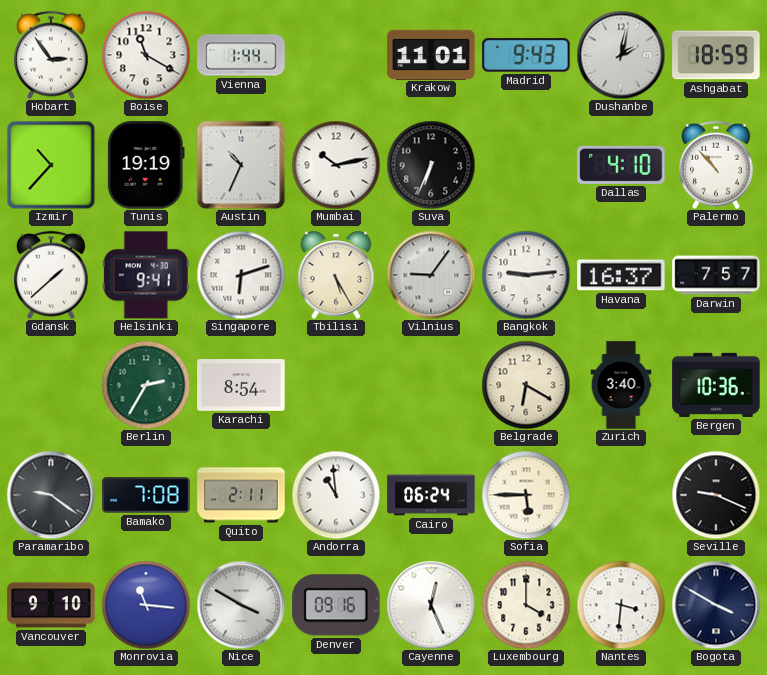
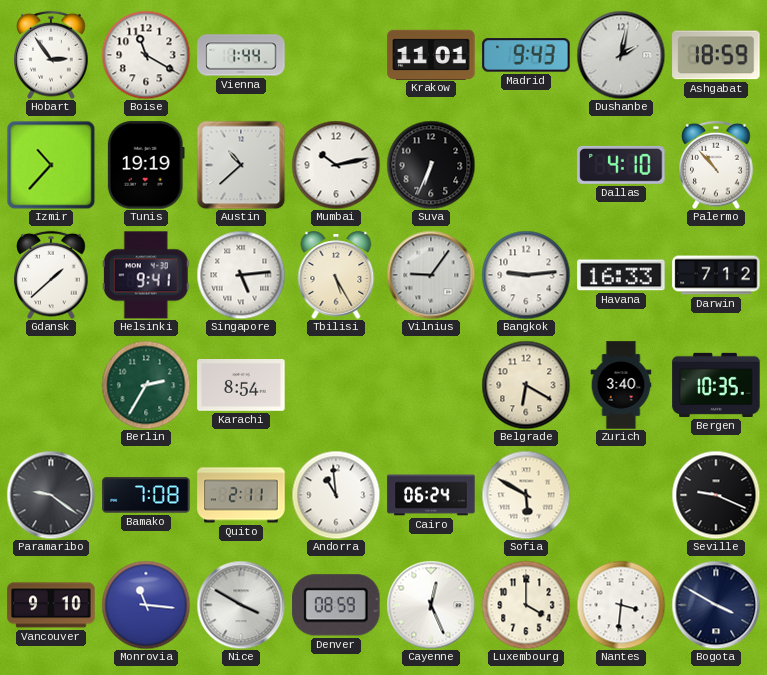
Austin: 10:34 -> 10:38
Singapore: 6:12 -> 5:14
Havana: 16:37 -> 16:33
Darwin: 7:57 -> 7:12
Bergen: 10:36 -> 10:35
Sofia: 5:45 -> 5:50
Denver: 09:16 -> 08:59
